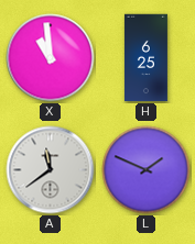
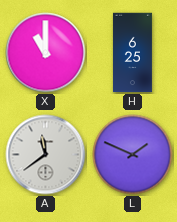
X: 10:59 -> 11:00
